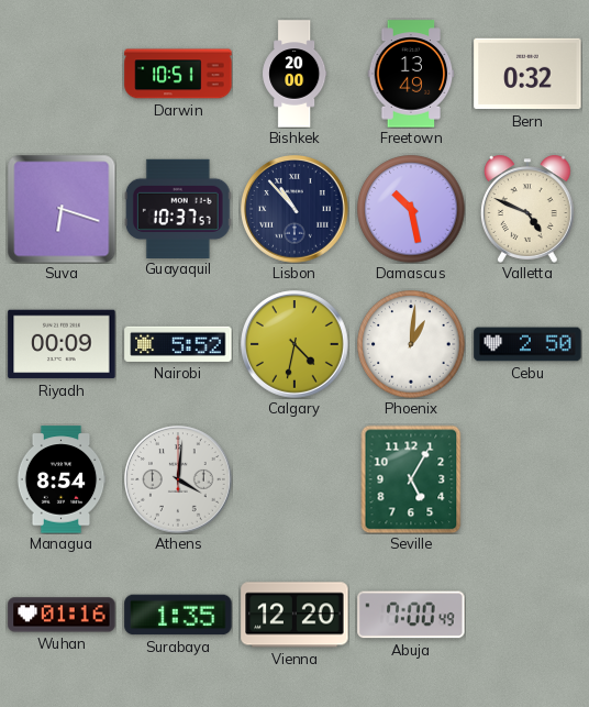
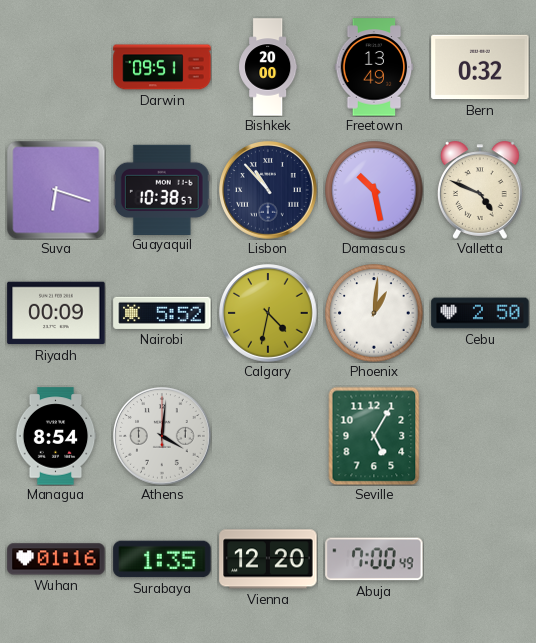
Darwin: 10:51 -> 09:51
Guayaquil: 10:37 -> 10:38
